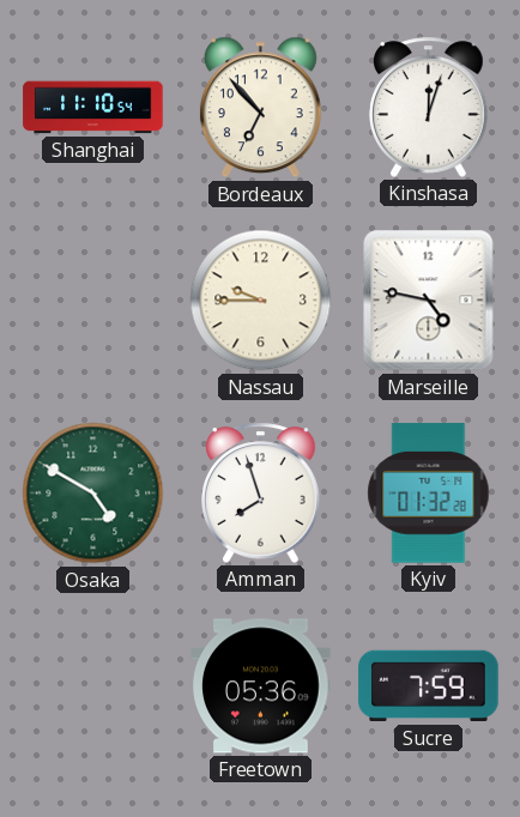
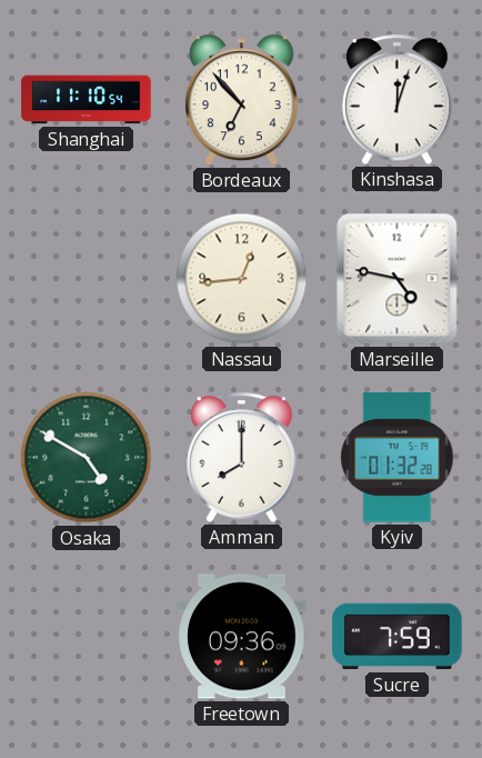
Nassau: 9:45 -> 12:44
Amman: 7:57 -> 8:00
Freetown: 05:36 -> 09:36
